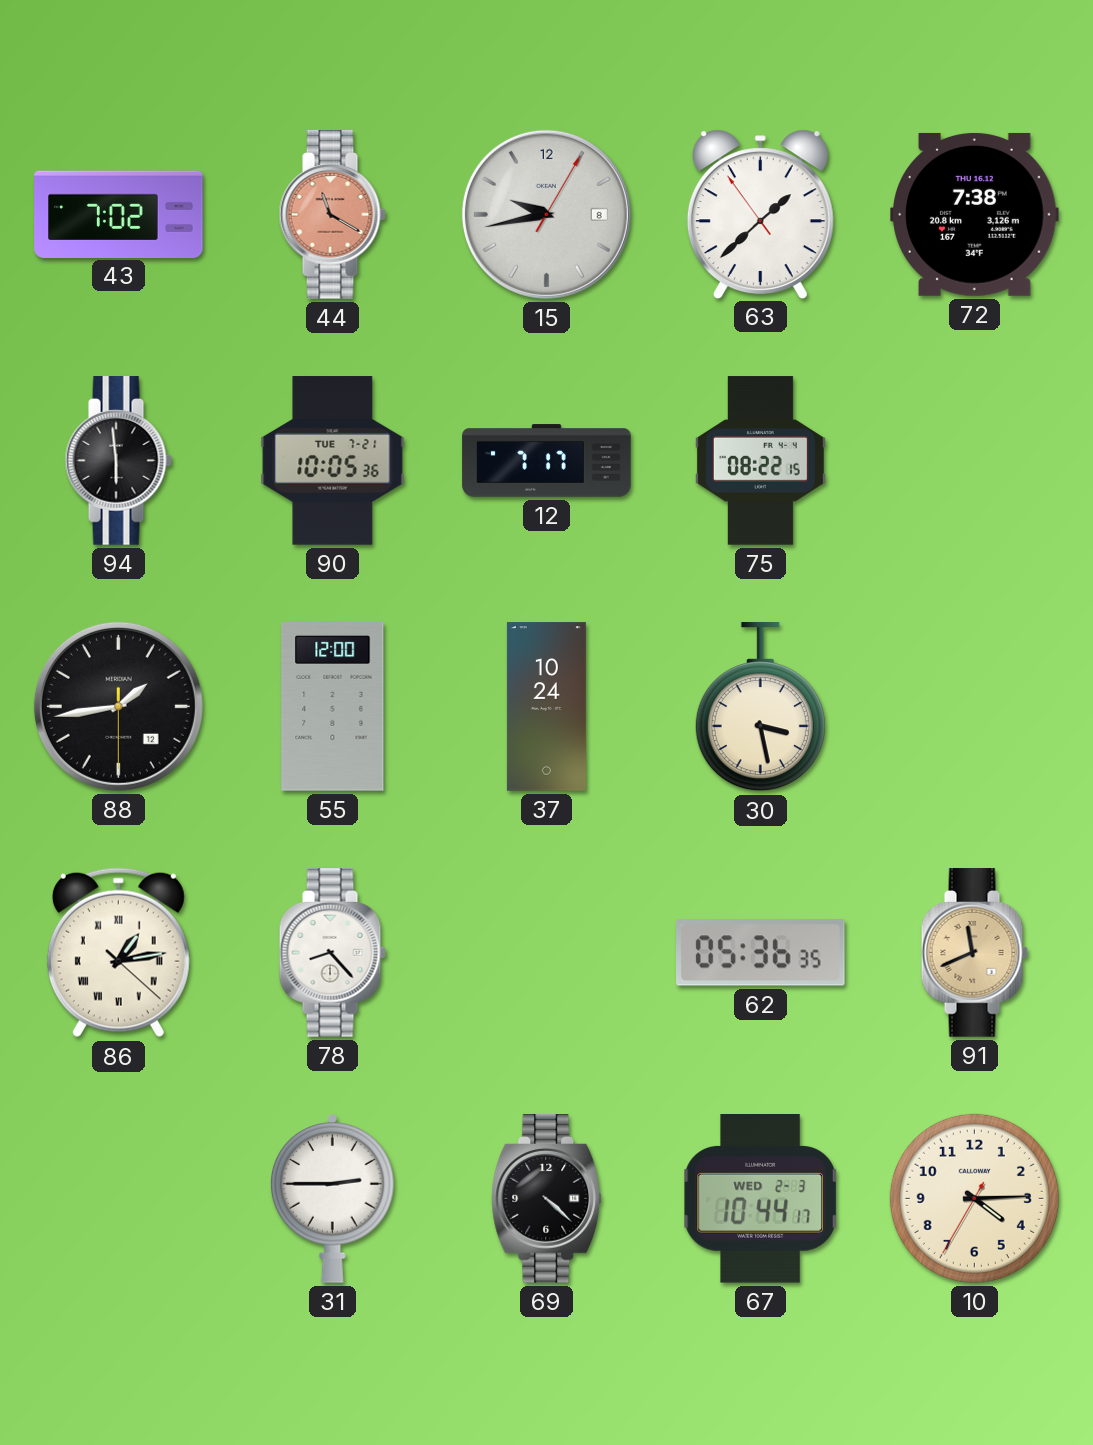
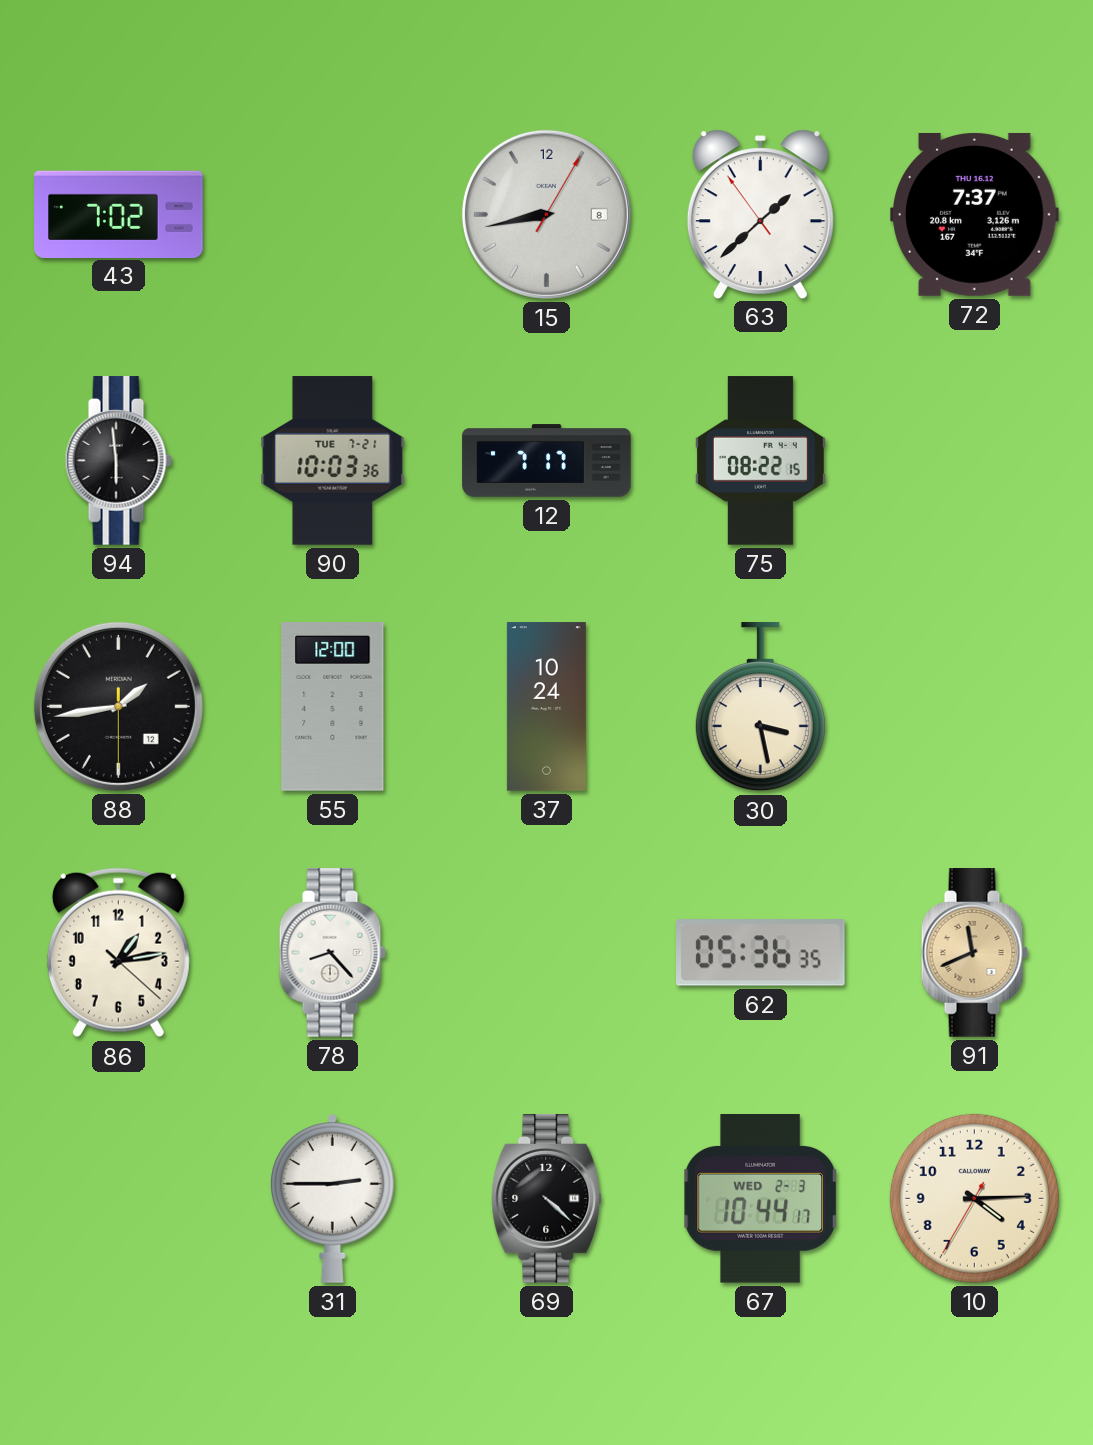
44: 11:20 -> none
15: 9:43 -> 8:43
72: 7:38 -> 7:37
90: 10:05 -> 10:03
86 numerals: Roman -> Arabic
